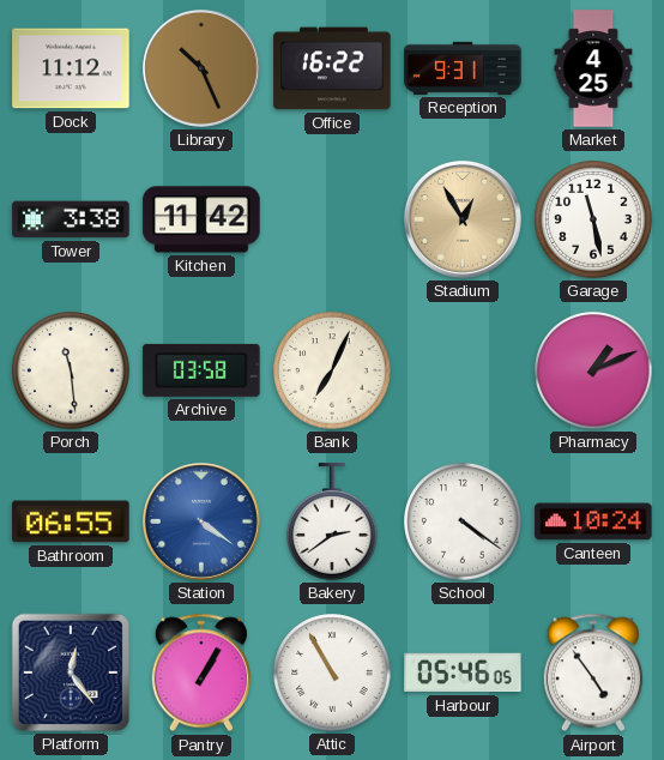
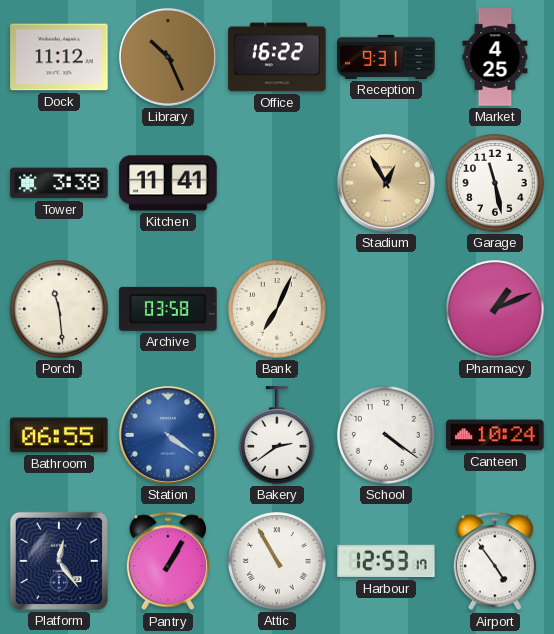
Kitchen: 11:42 -> 11:41
Harbour: 05:46 -> 12:53
